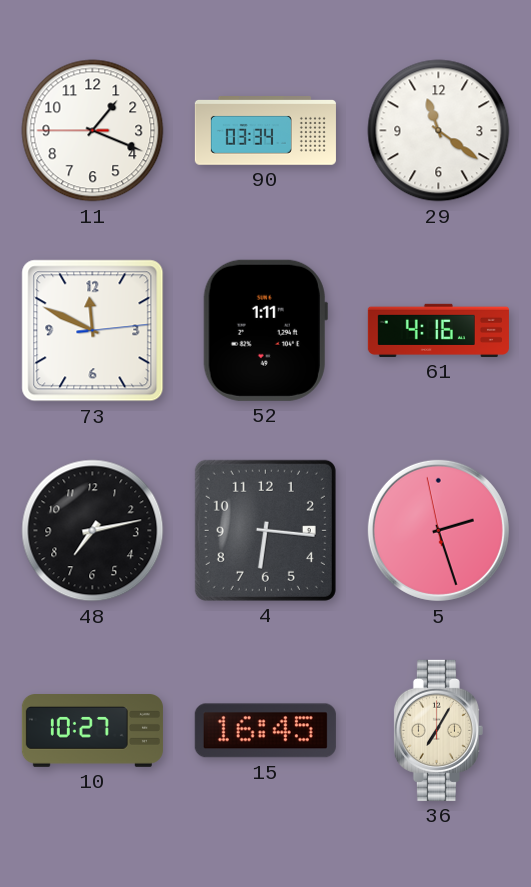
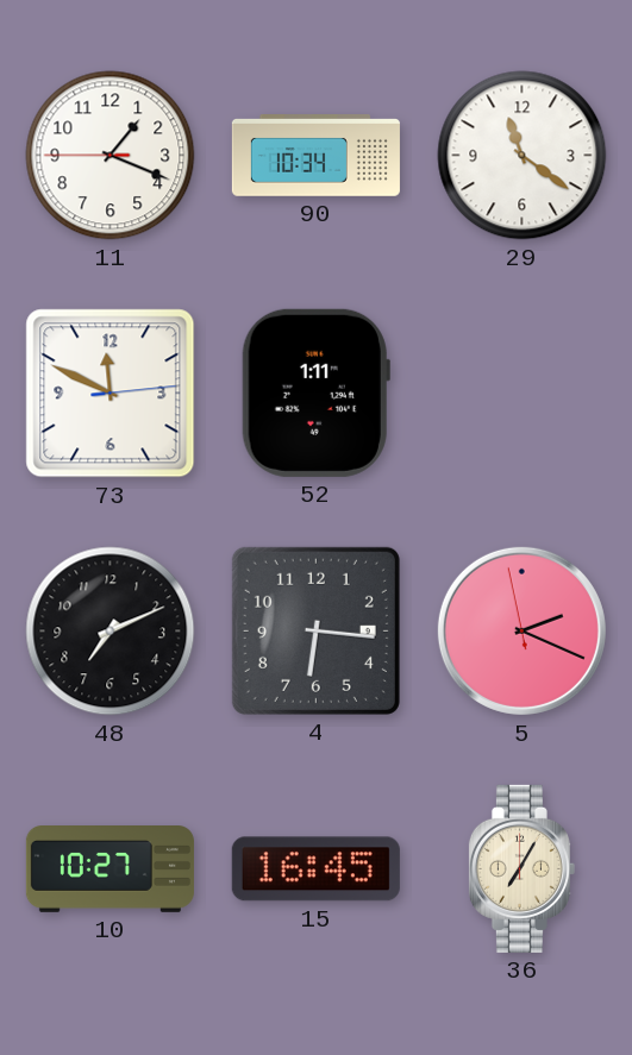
90: 03:34 -> 10:34
61: 4:16 -> none
48: 7:13 -> 7:11
5: 2:26 -> 2:18
